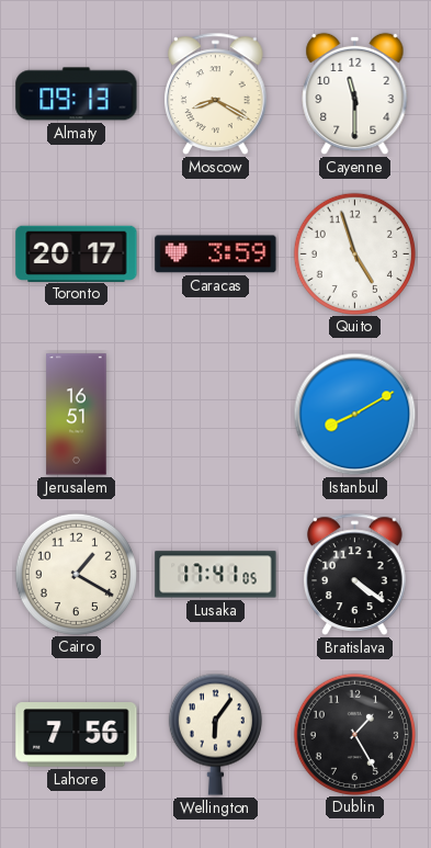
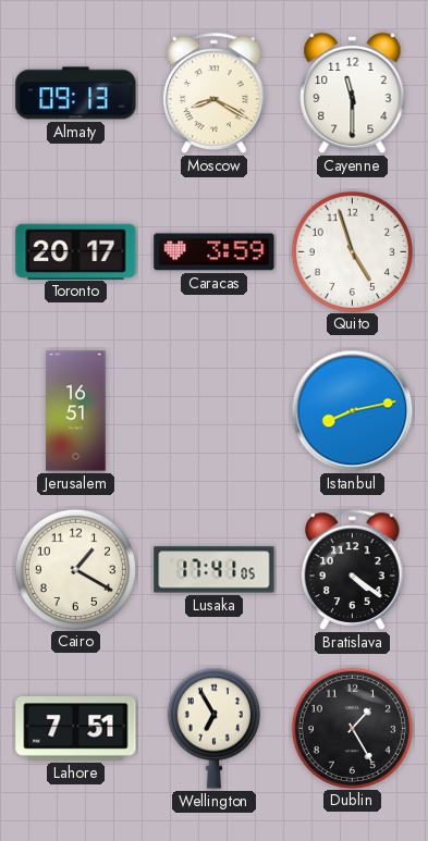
Istanbul: 8:10 -> 8:13
Lahore: 7:56 -> 7:51
Wellington: 6:06 -> 6:55
